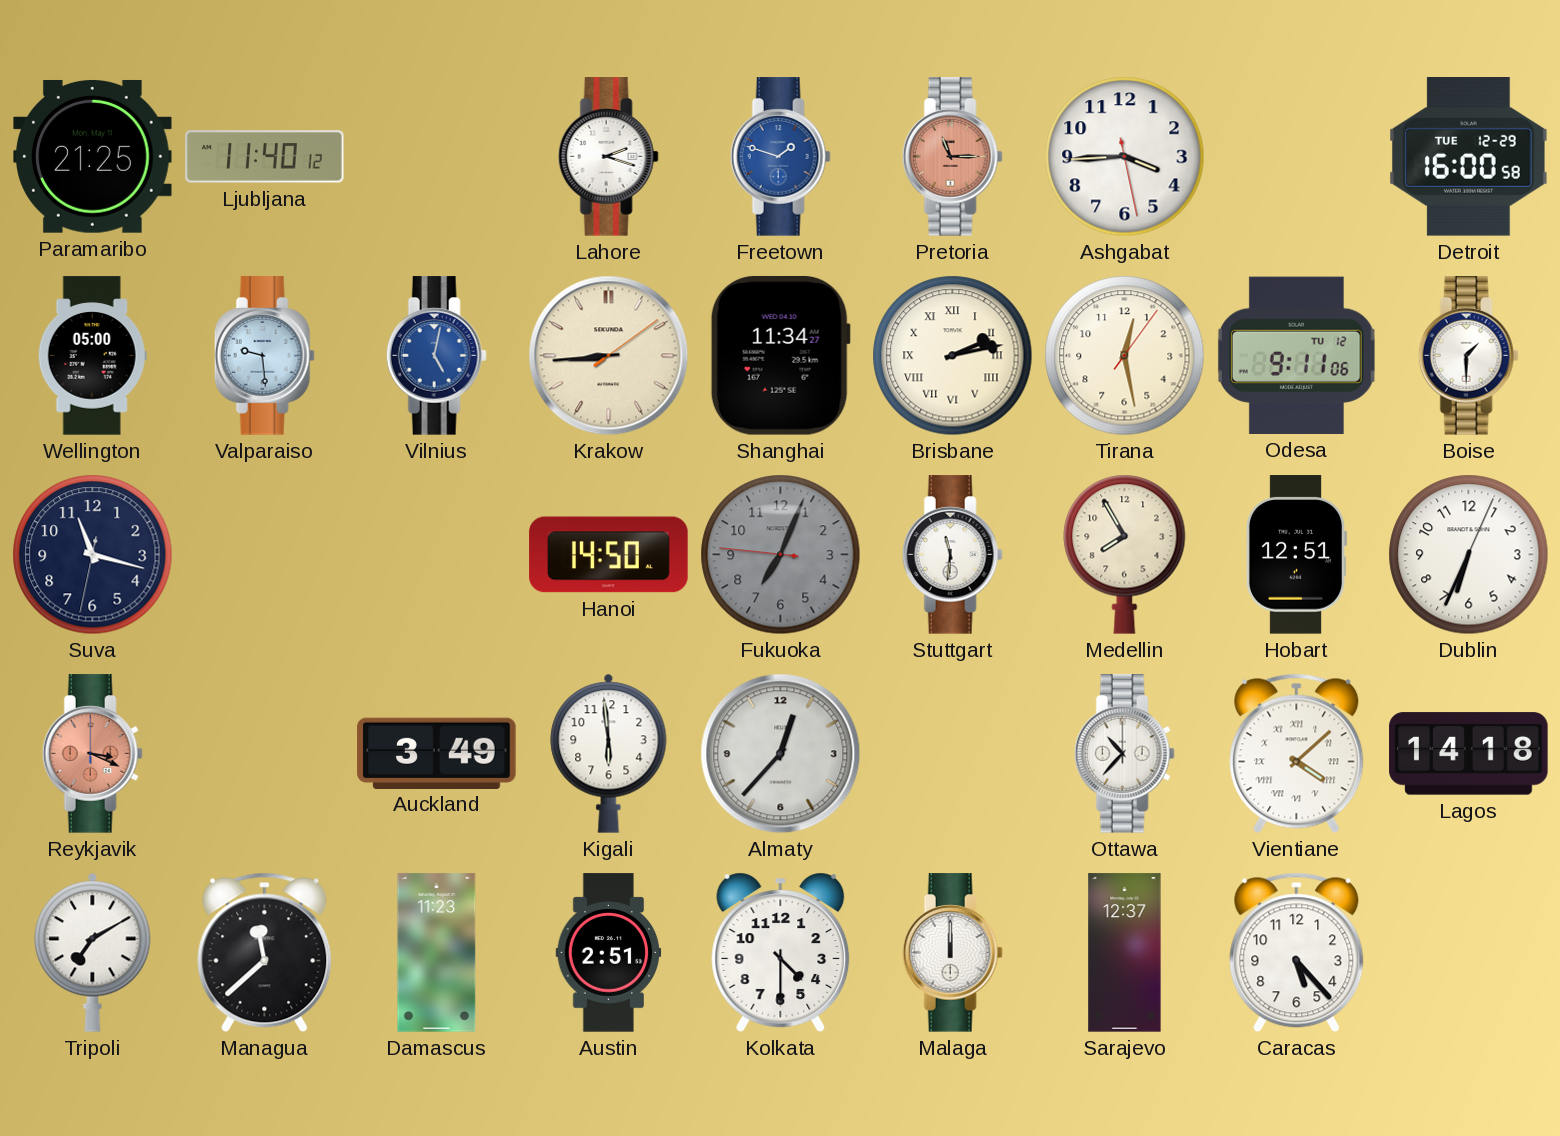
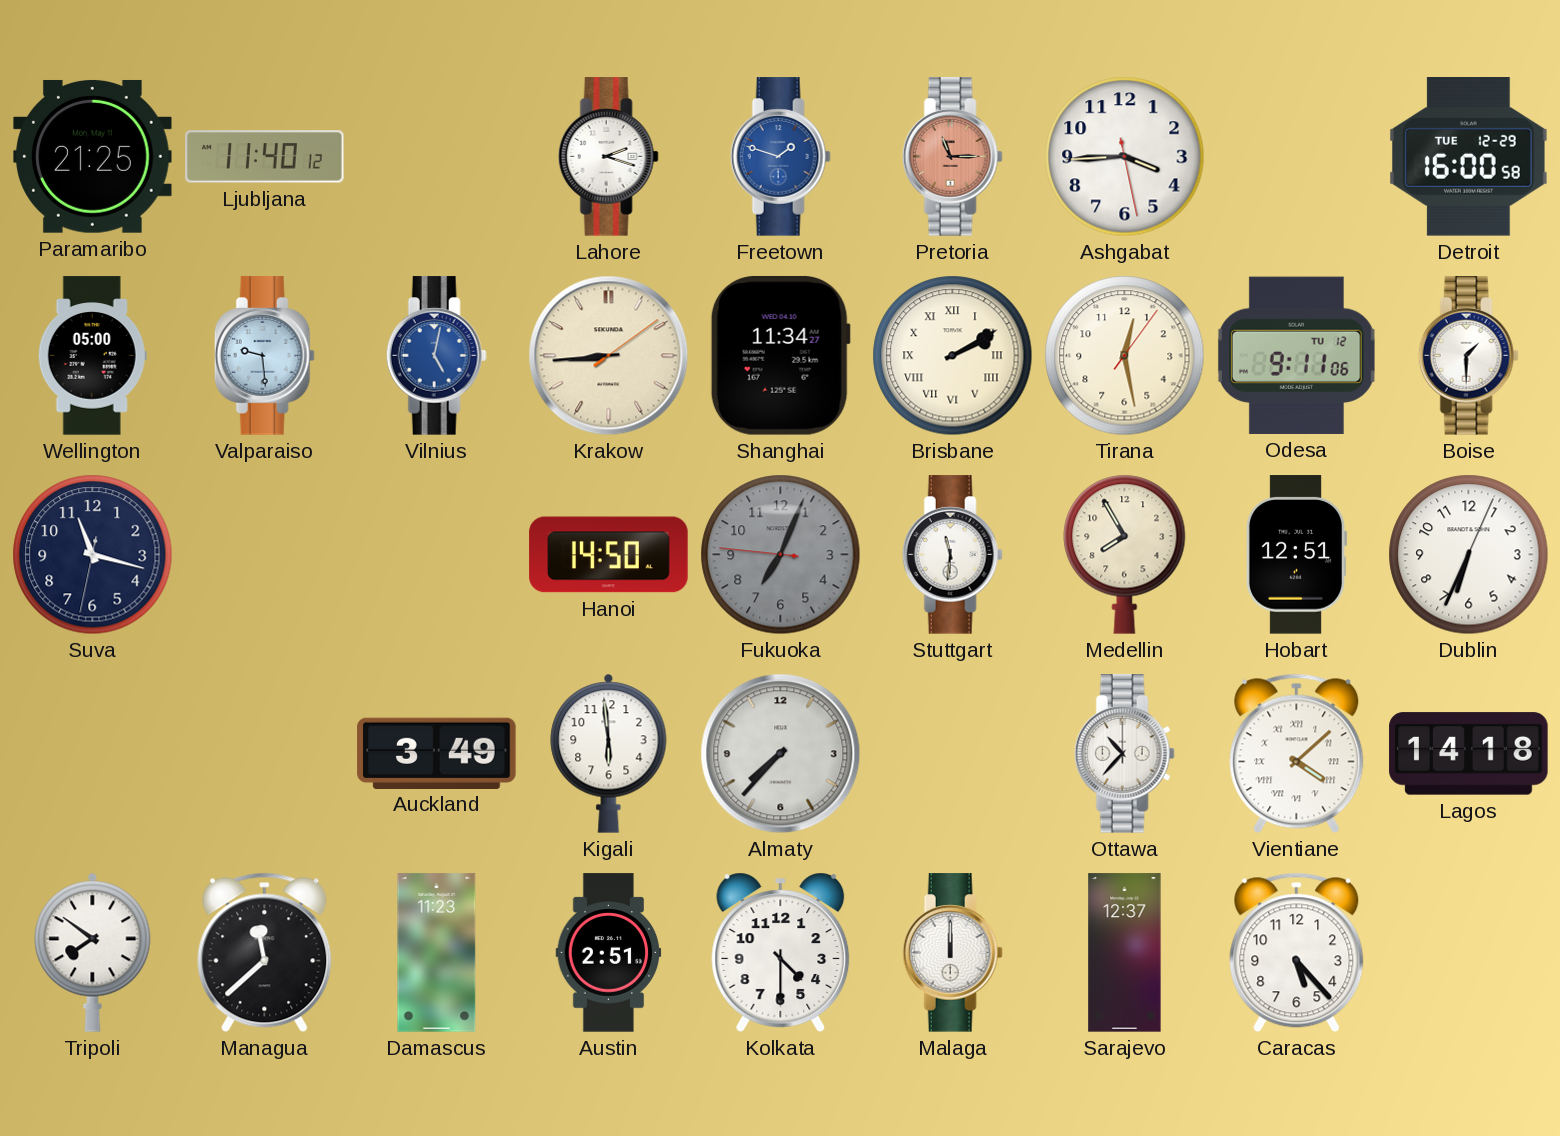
Brisbane: 2:13 -> 2:10
Reykjavik: 3:19 -> none
Almaty: 12:37 -> 7:37
Tripoli: 7:10 -> 7:51
